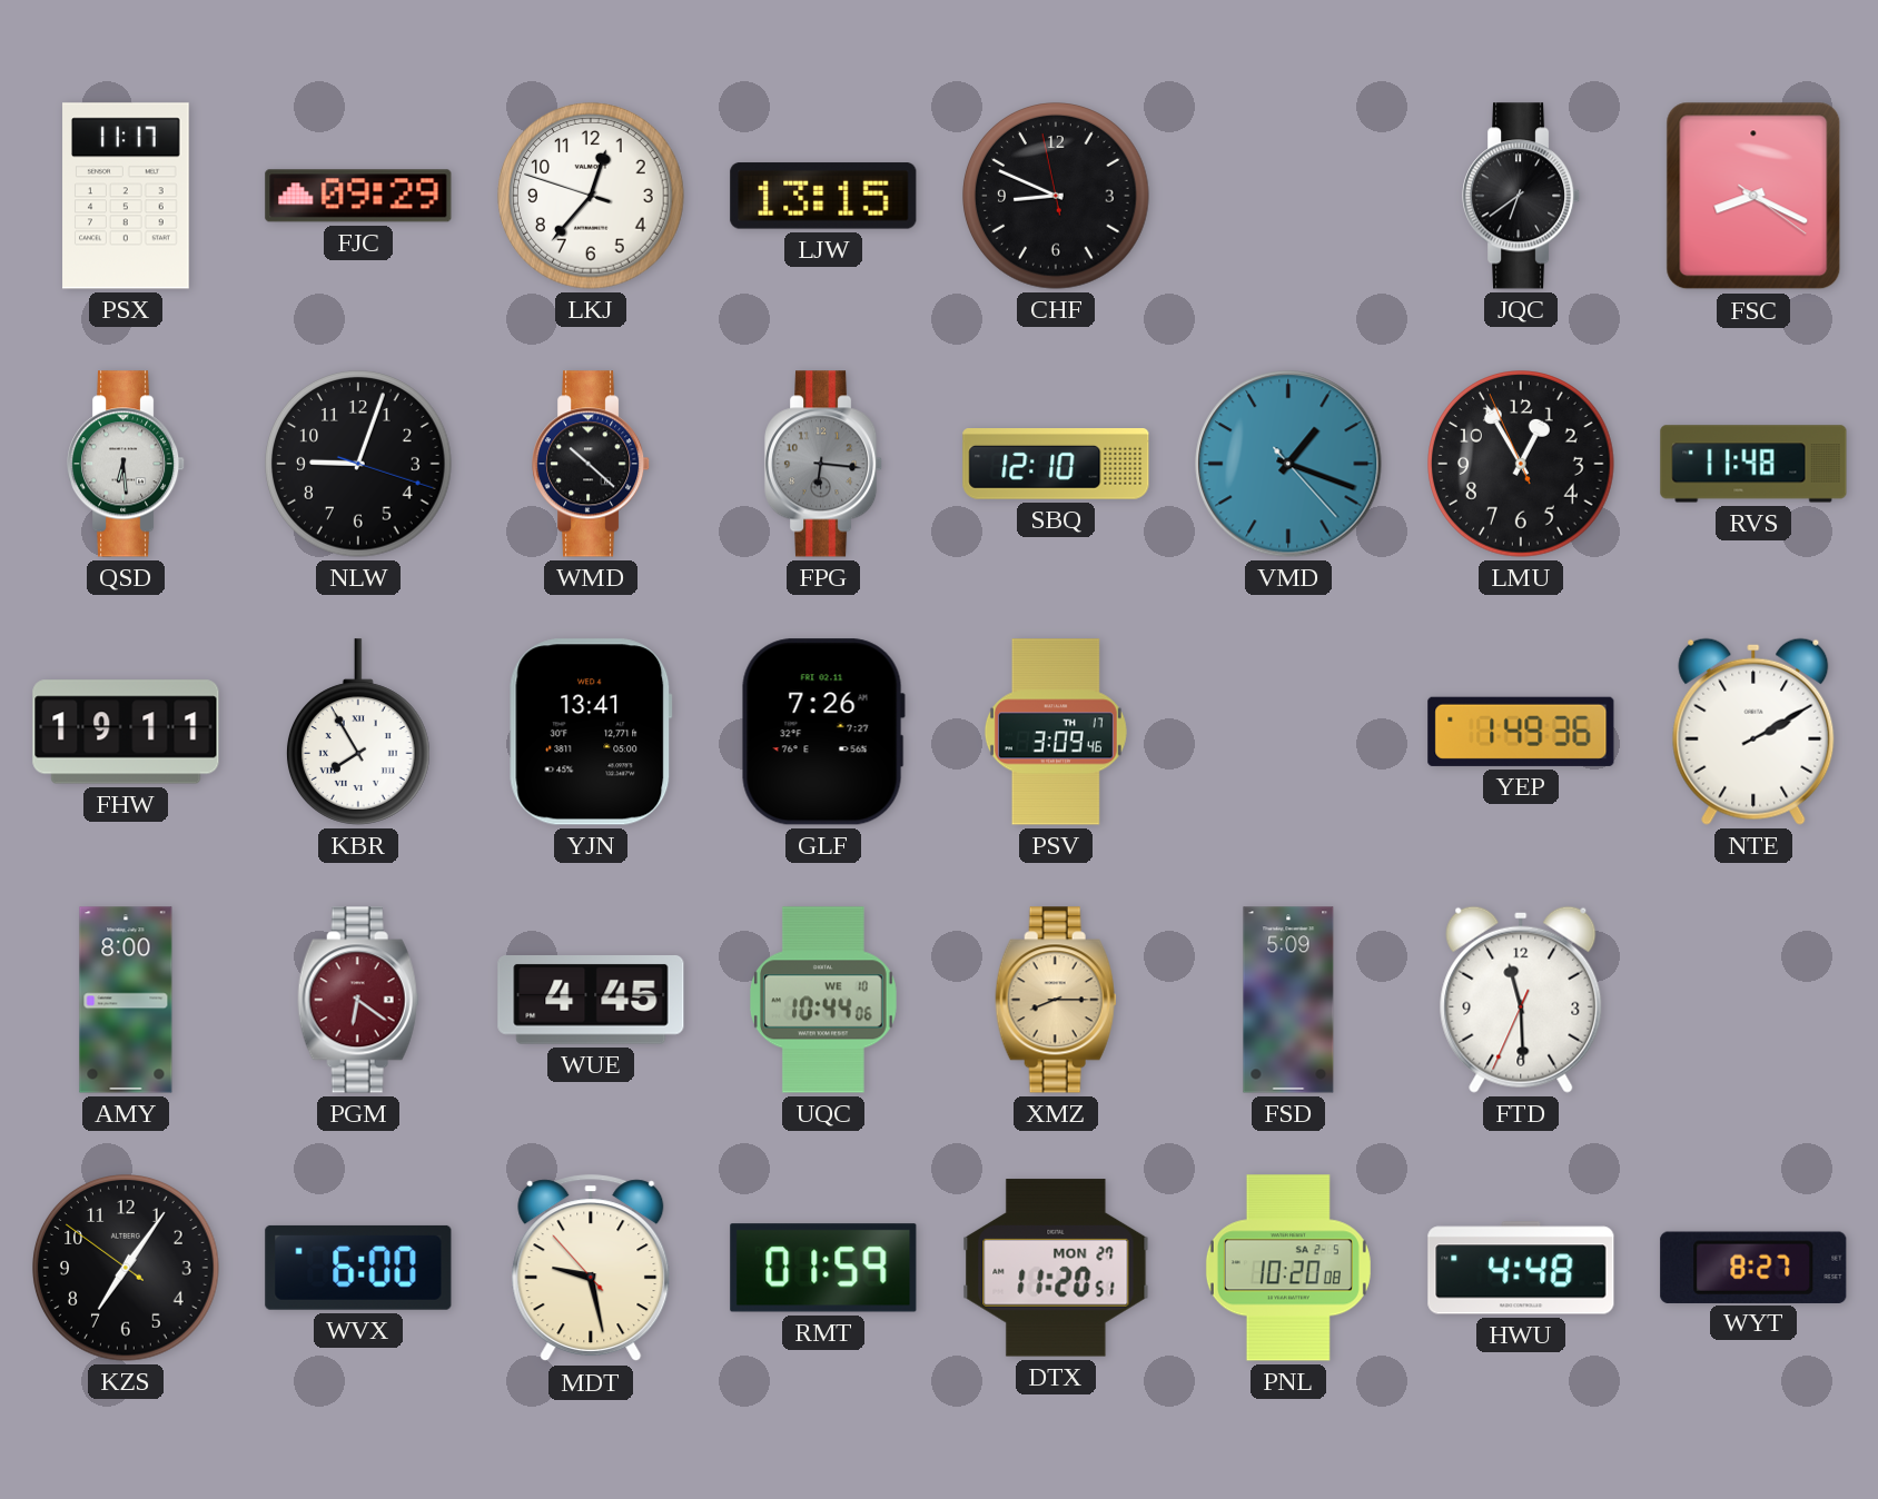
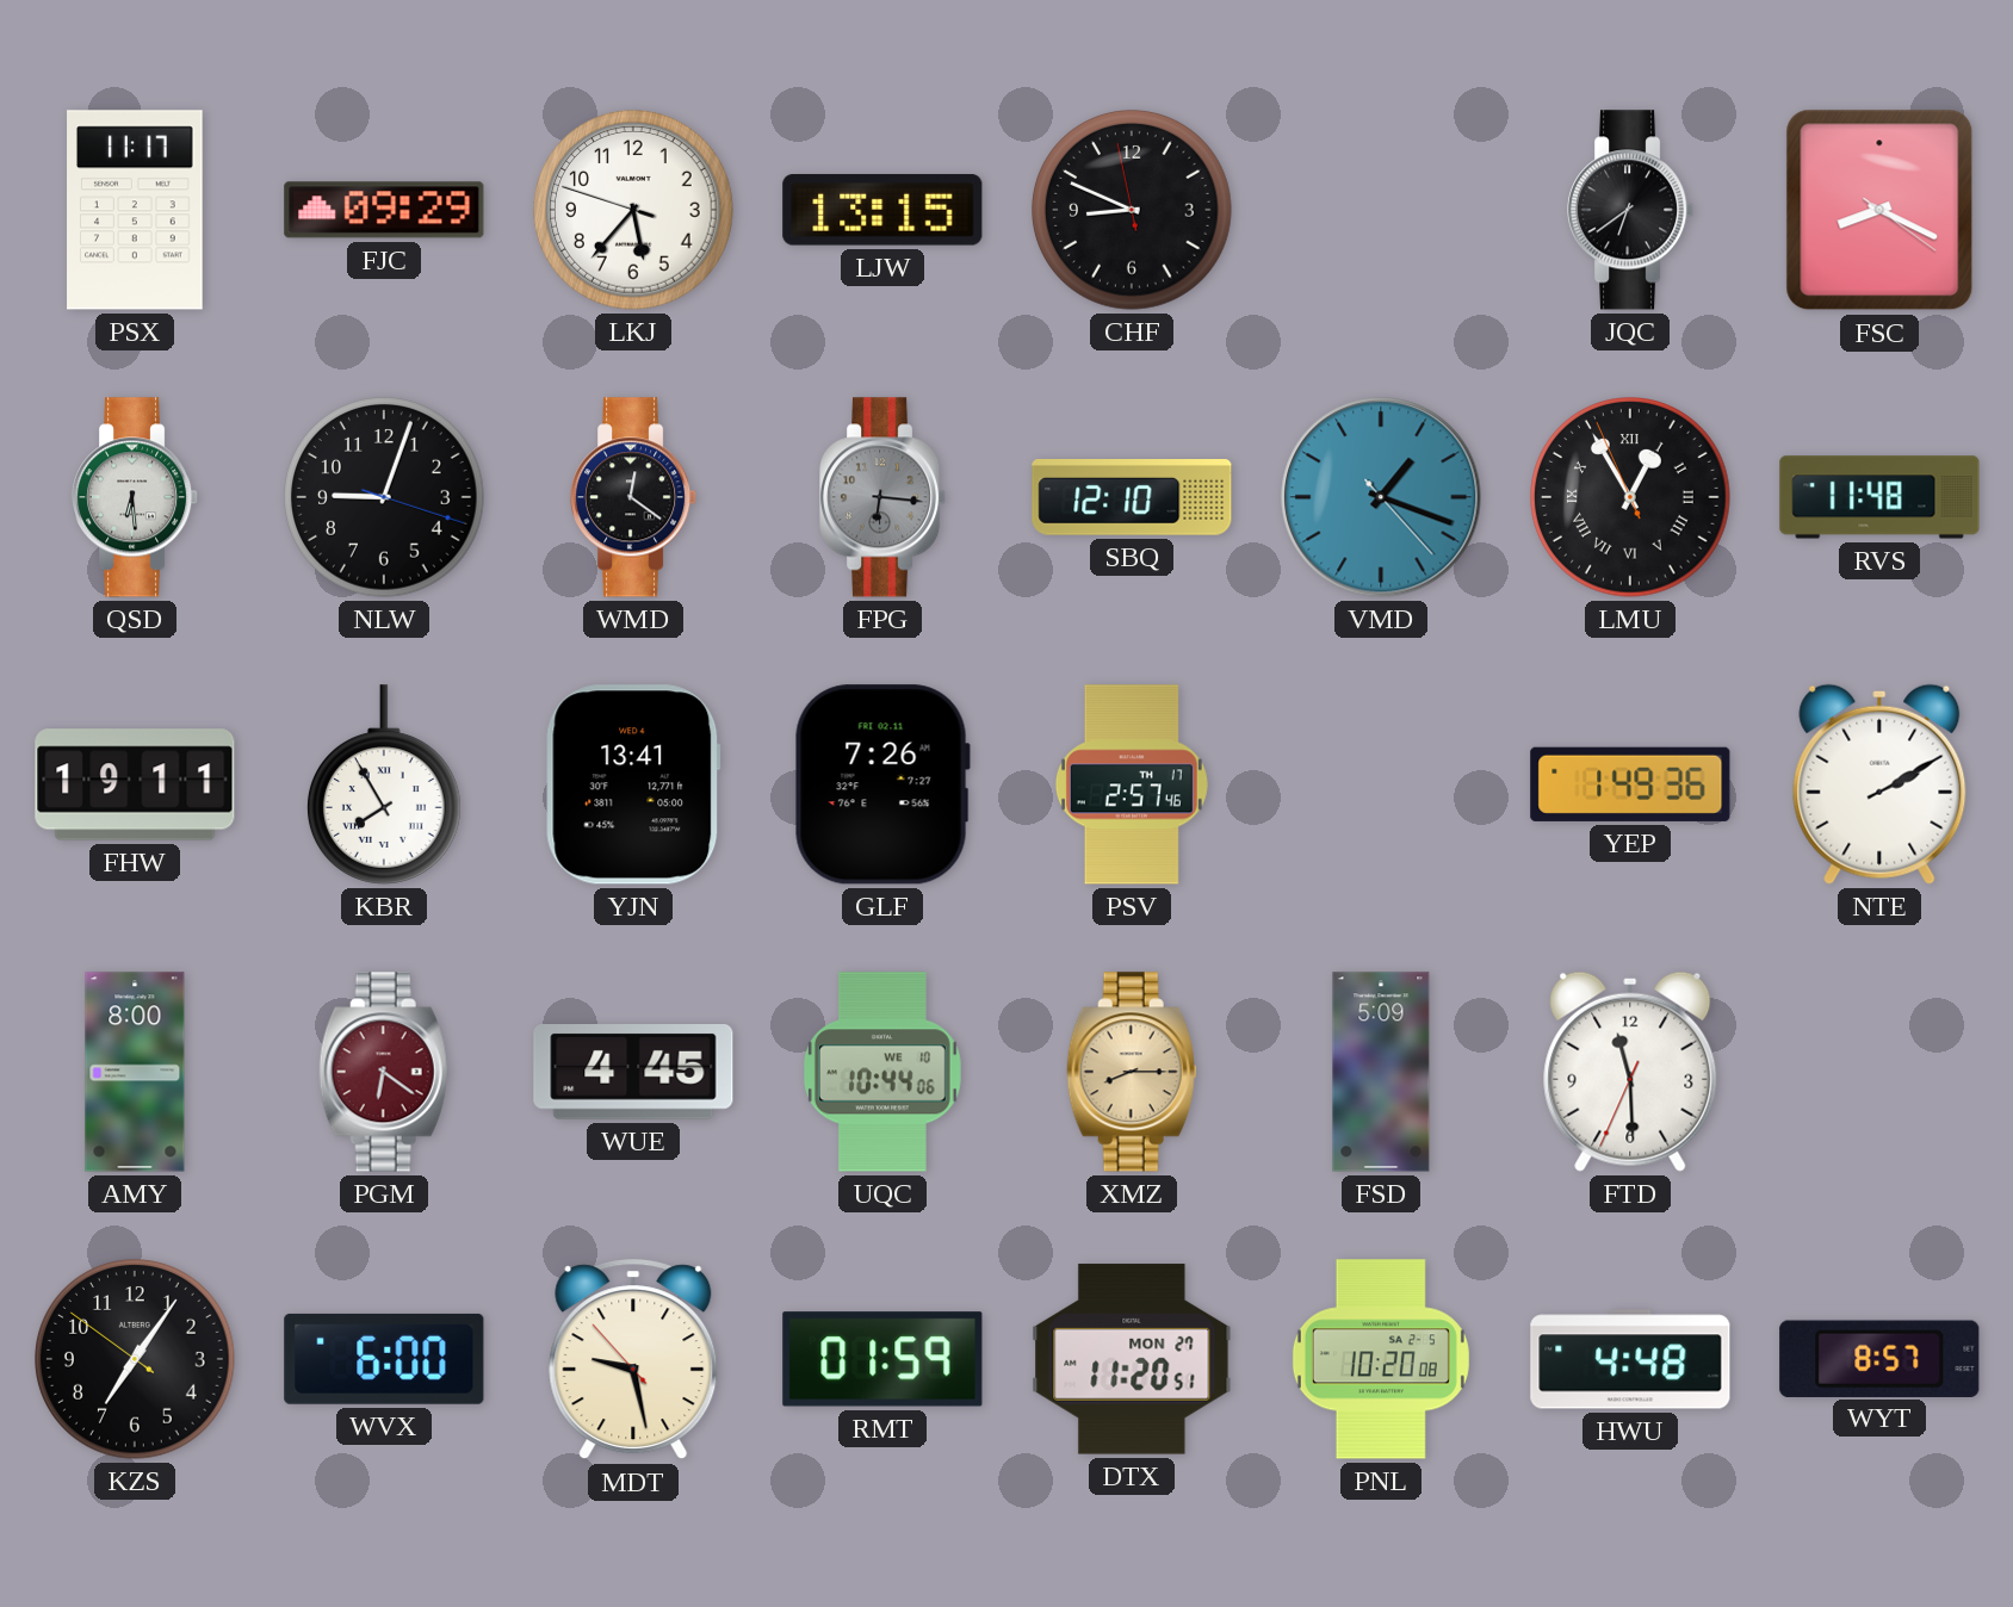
LKJ: 12:36 -> 5:36
WMD: 10:22 -> 12:21
LMU numerals: Arabic -> Roman
PSV: 3:09 -> 2:57
WYT: 8:27 -> 8:57
